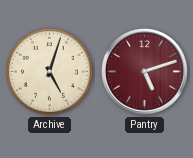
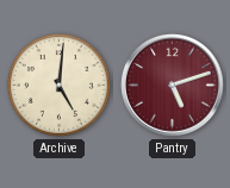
Archive: 5:03 -> 5:01
